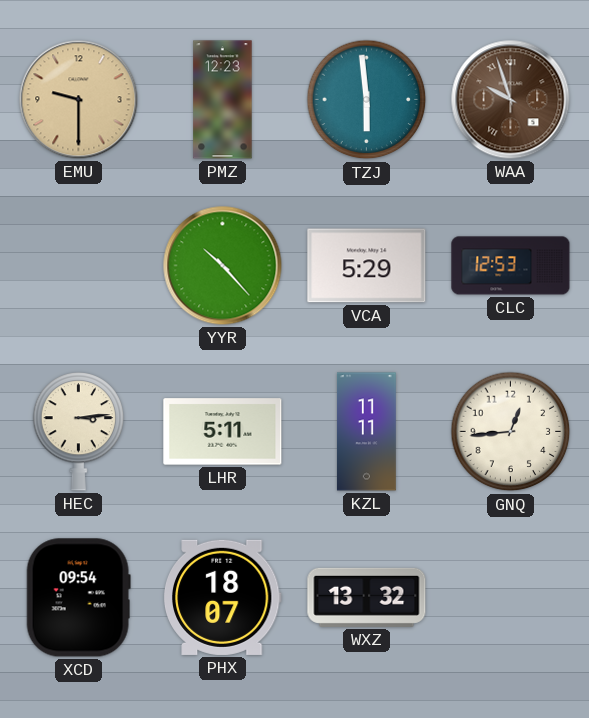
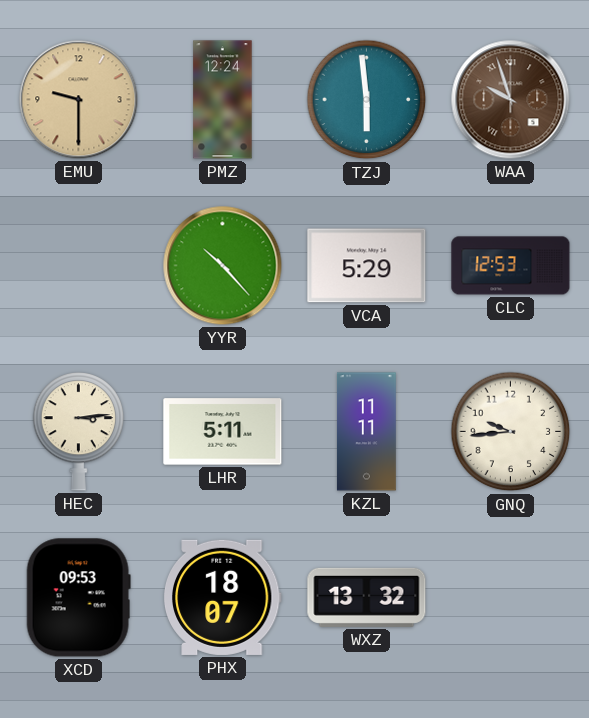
PMZ: 12:23 -> 12:24
GNQ: 12:44 -> 9:44
XCD: 09:54 -> 09:53
